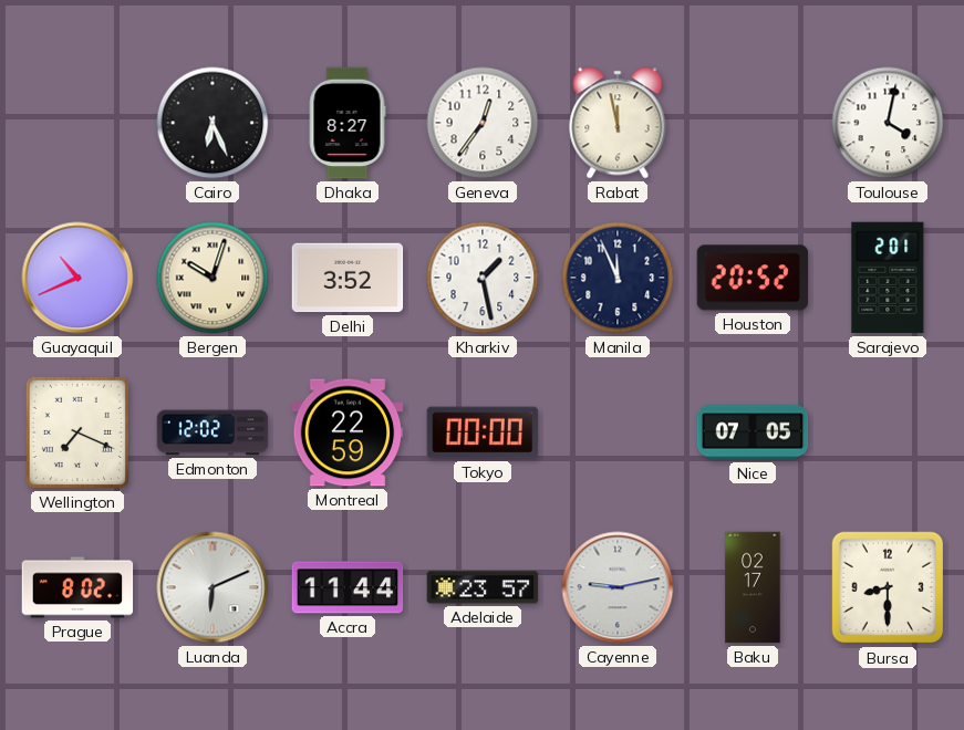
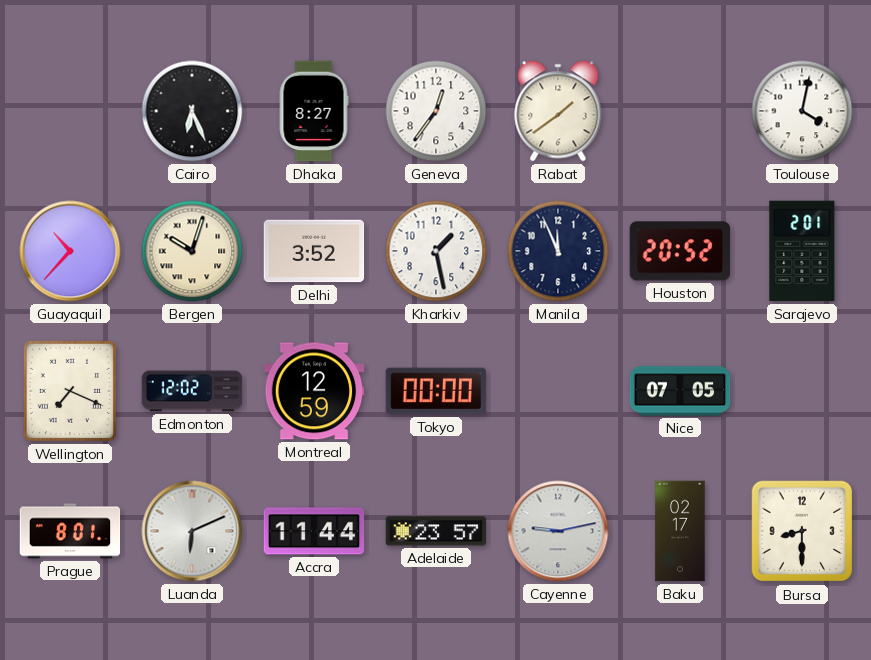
Rabat: 11:58 -> 1:39
Guayaquil: 10:41 -> 10:37
Montreal: 22:59 -> 12:59
Prague: 8:02 -> 8:01
